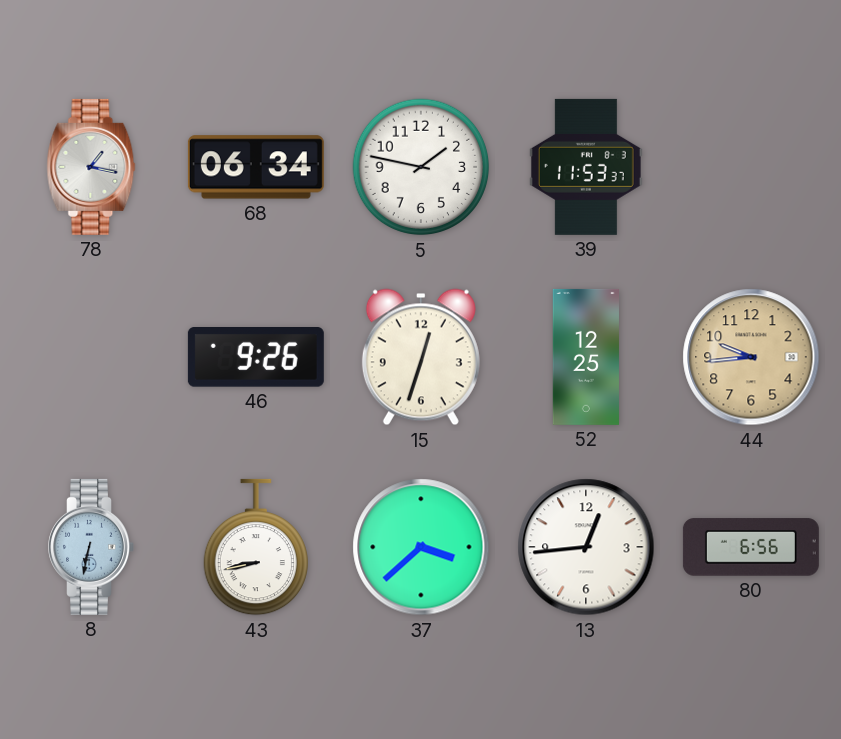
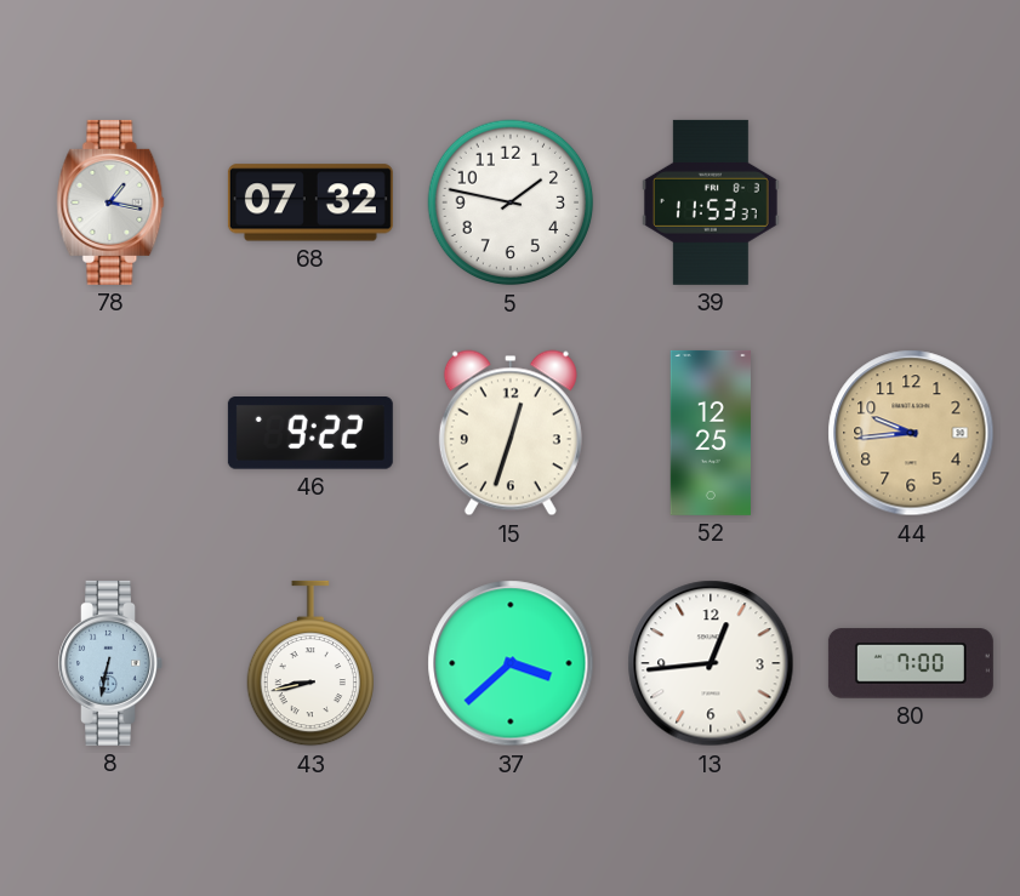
68: 06:34 -> 07:32
46: 9:26 -> 9:22
80: 6:56 -> 7:00
